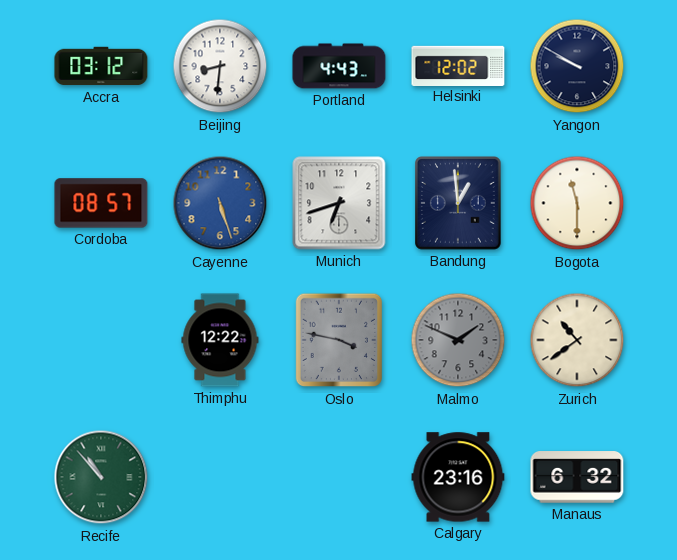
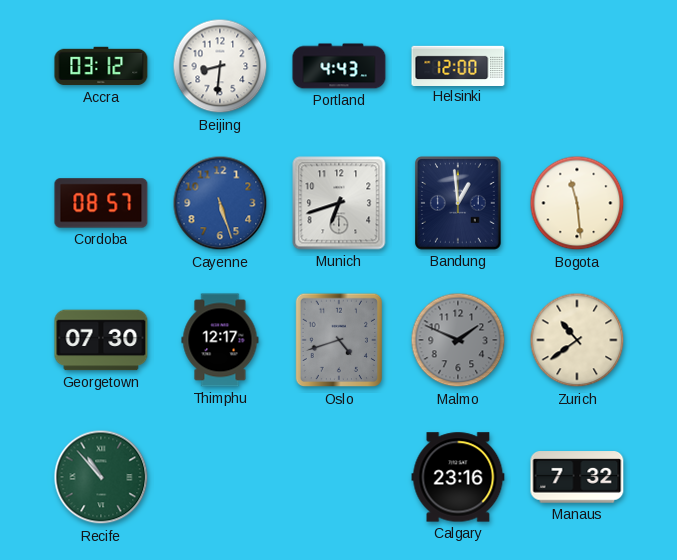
Helsinki: 12:02 -> 12:00
Yangon: 9:50 -> none
Bogota: 11:30 -> 11:29
Georgetown: none -> 07:30
Thimphu: 12:22 -> 12:17
Oslo: 3:47 -> 4:42
Manaus: 6:32 -> 7:32
